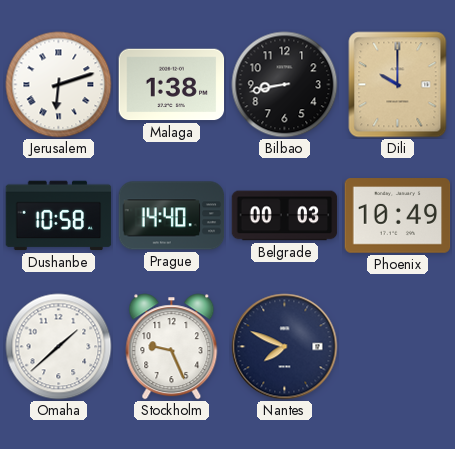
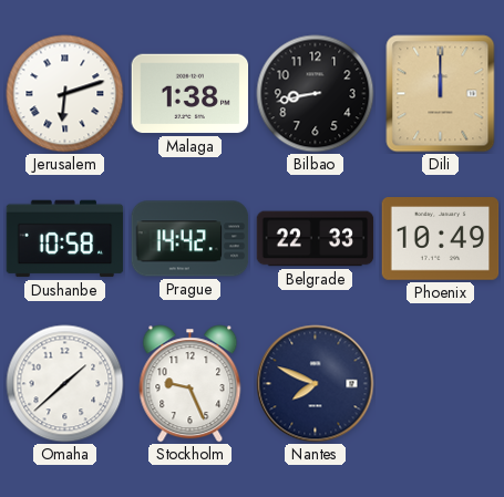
Dili: 10:00 -> 12:00
Prague: 14:40 -> 14:42
Belgrade: 00:03 -> 22:33
